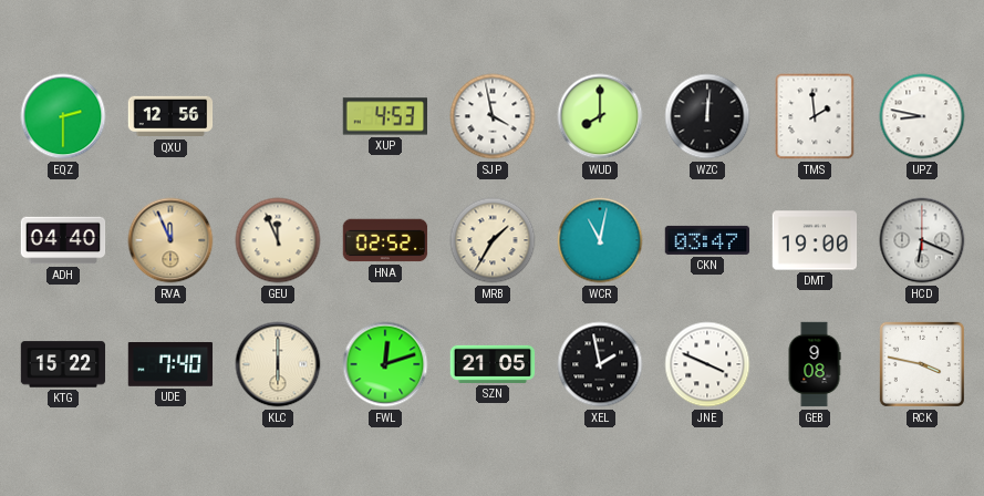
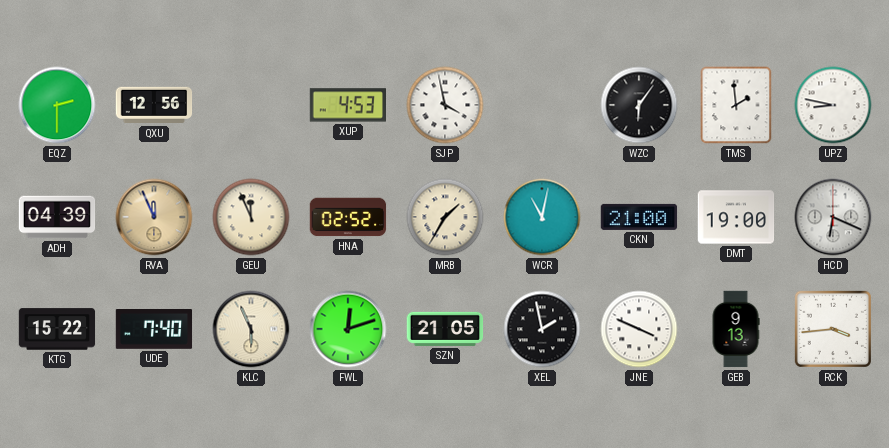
WUD: 8:00 -> none
WZC: 12:01 -> 6:06
ADH: 04:40 -> 04:39
CKN: 03:47 -> 21:00
KLC: 6:00 -> 5:56
GEB: 9:08 -> 9:13
RCK: 3:47 -> 3:44
